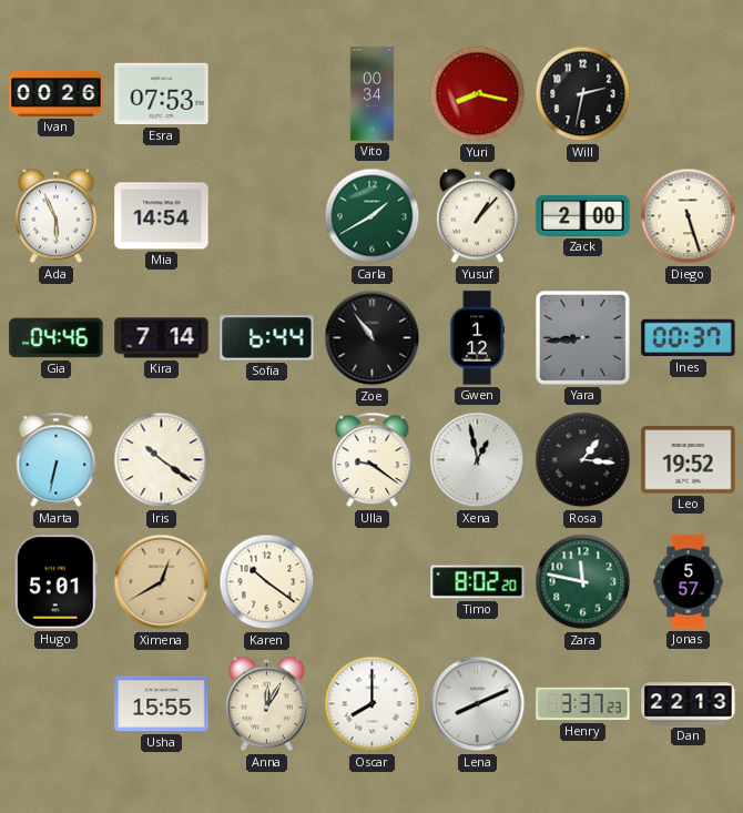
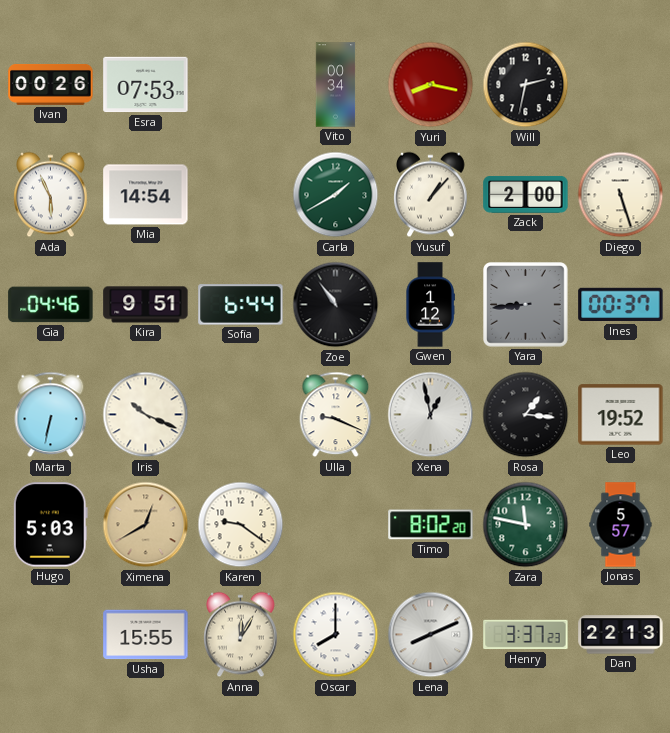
Kira: 7:14 -> 9:51
Iris: 10:21 -> 10:19
Ulla: 9:21 -> 9:19
Hugo: 5:01 -> 5:03
Karen: 10:21 -> 9:21
